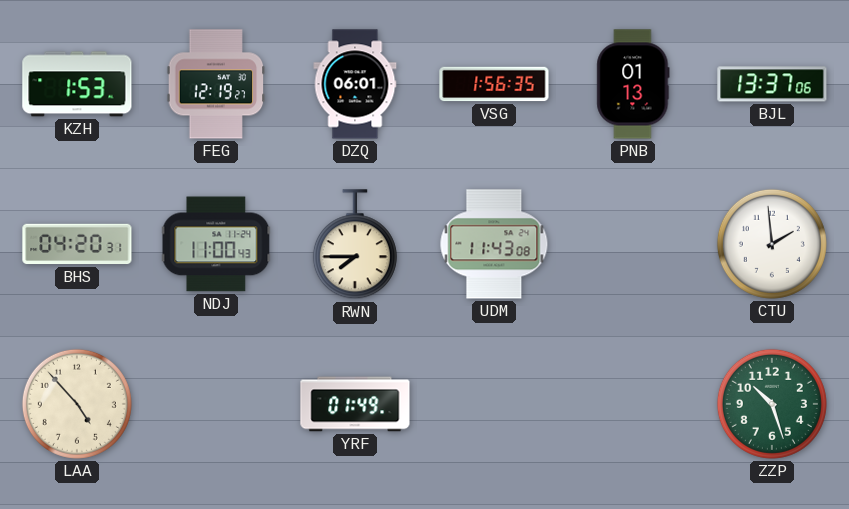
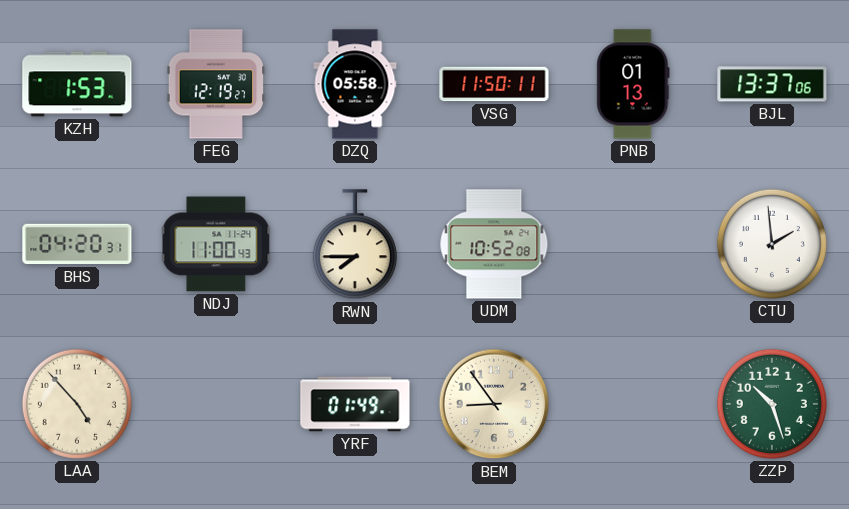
DZQ: 06:01 -> 05:58
VSG: 1:56 -> 11:50
UDM: 11:43 -> 10:52
BEM: none -> 8:54
